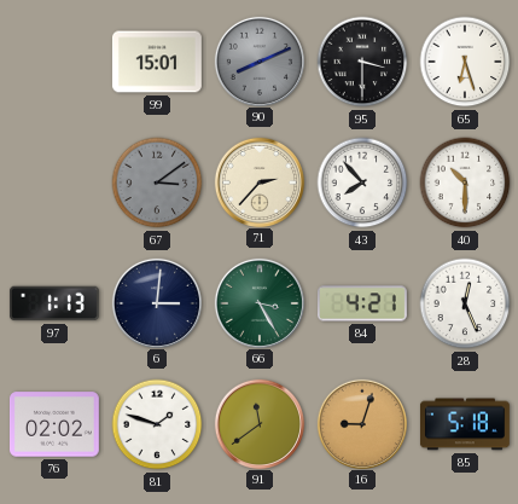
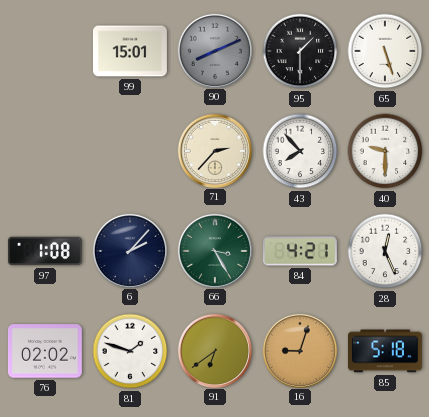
95: 3:30 -> 1:30
65: 6:27 -> 5:27
67: 3:09 -> none
40: 10:30 -> 9:30
97: 1:13 -> 1:08
6: 3:01 -> 2:07
91: 11:39 -> 6:39
